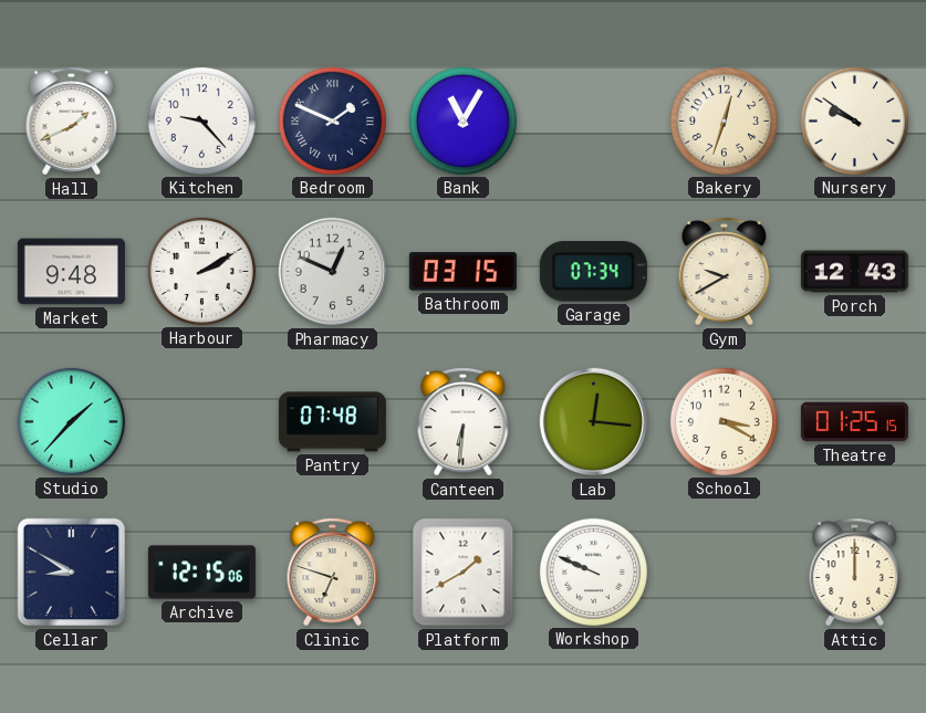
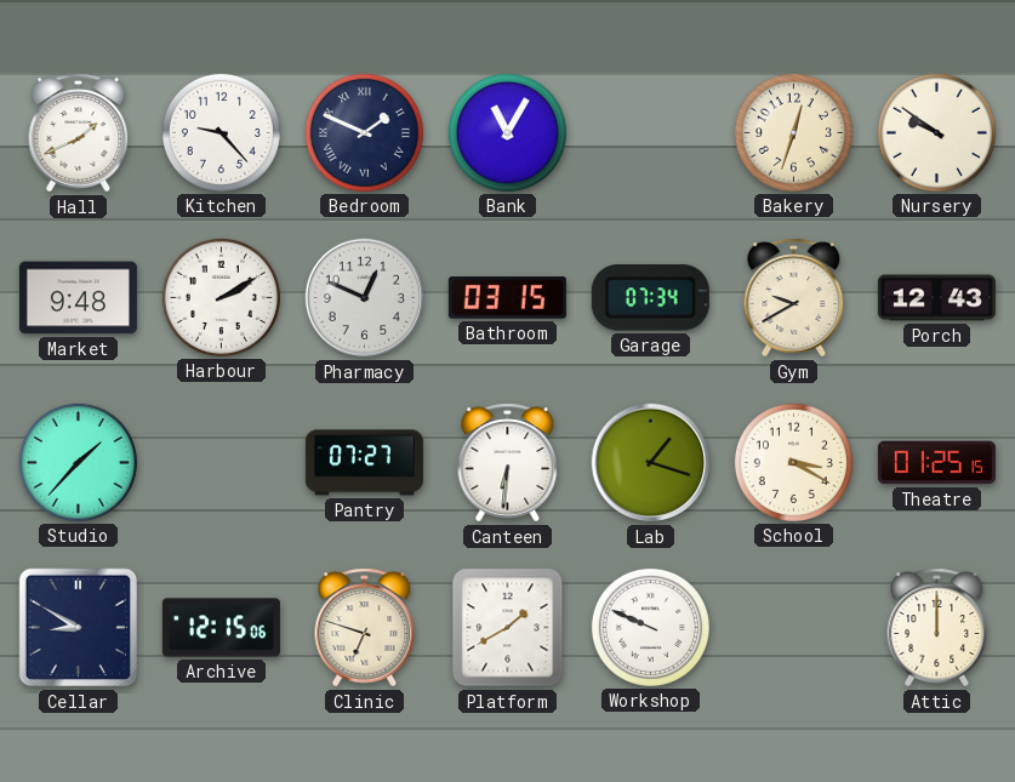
Pantry: 07:48 -> 07:27
Lab: 12:16 -> 1:18
